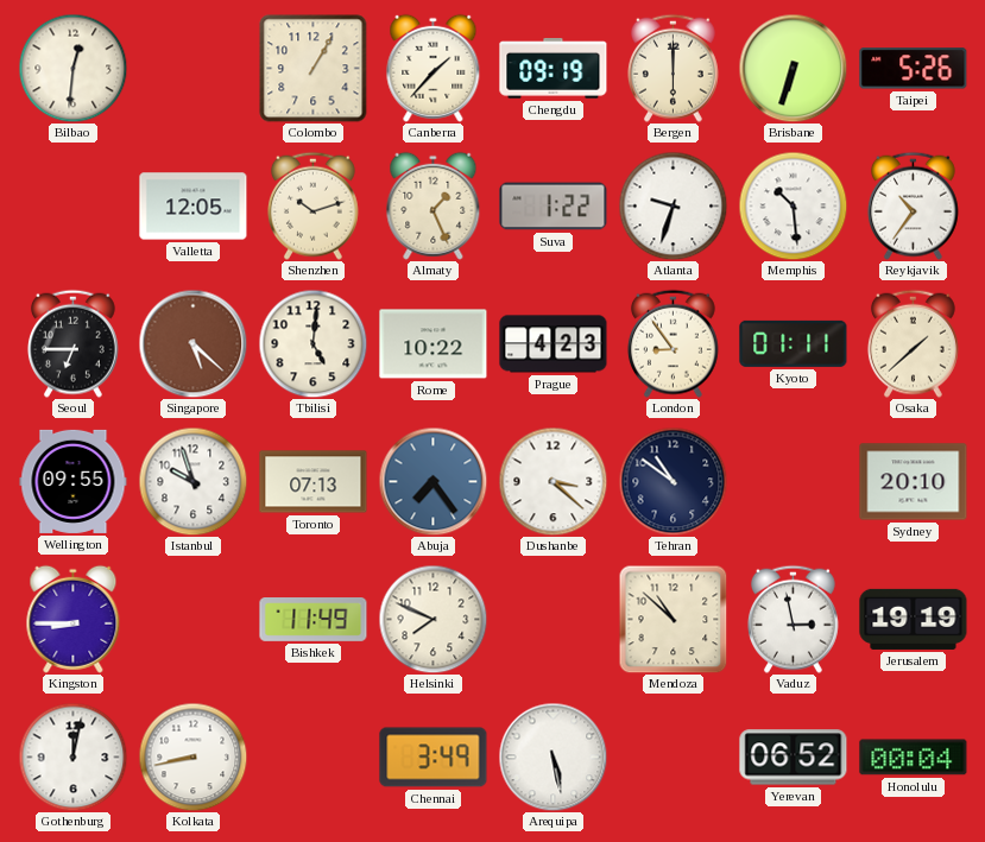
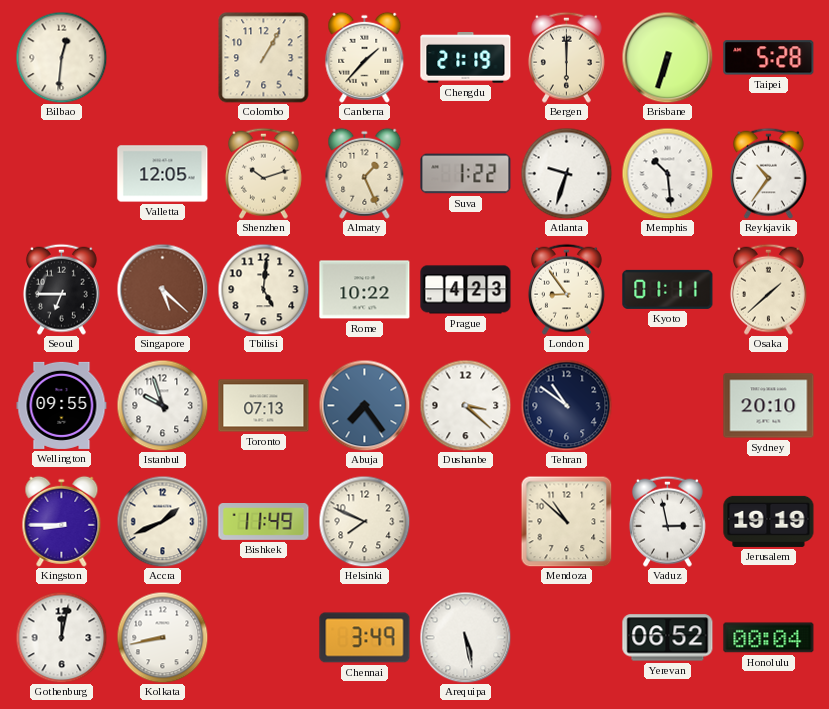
Chengdu: 09:19 -> 21:19
Taipei: 5:26 -> 5:28
Accra: none -> 1:41
